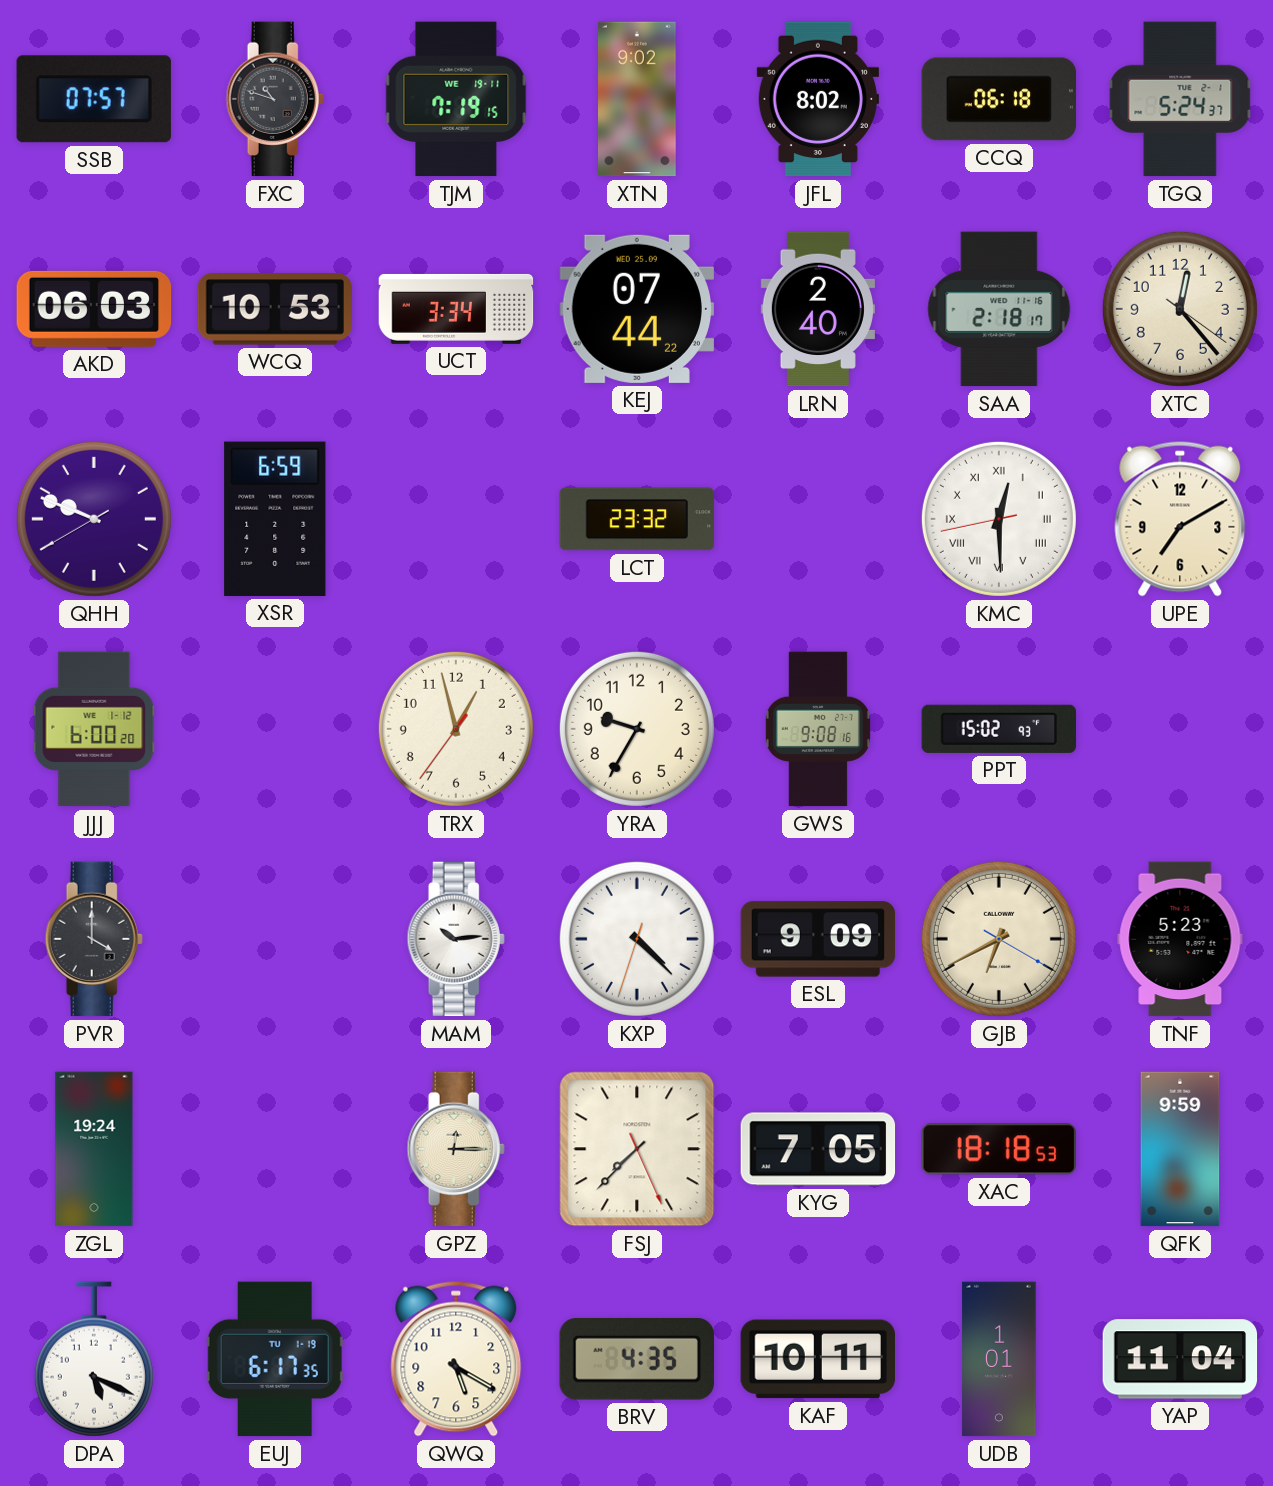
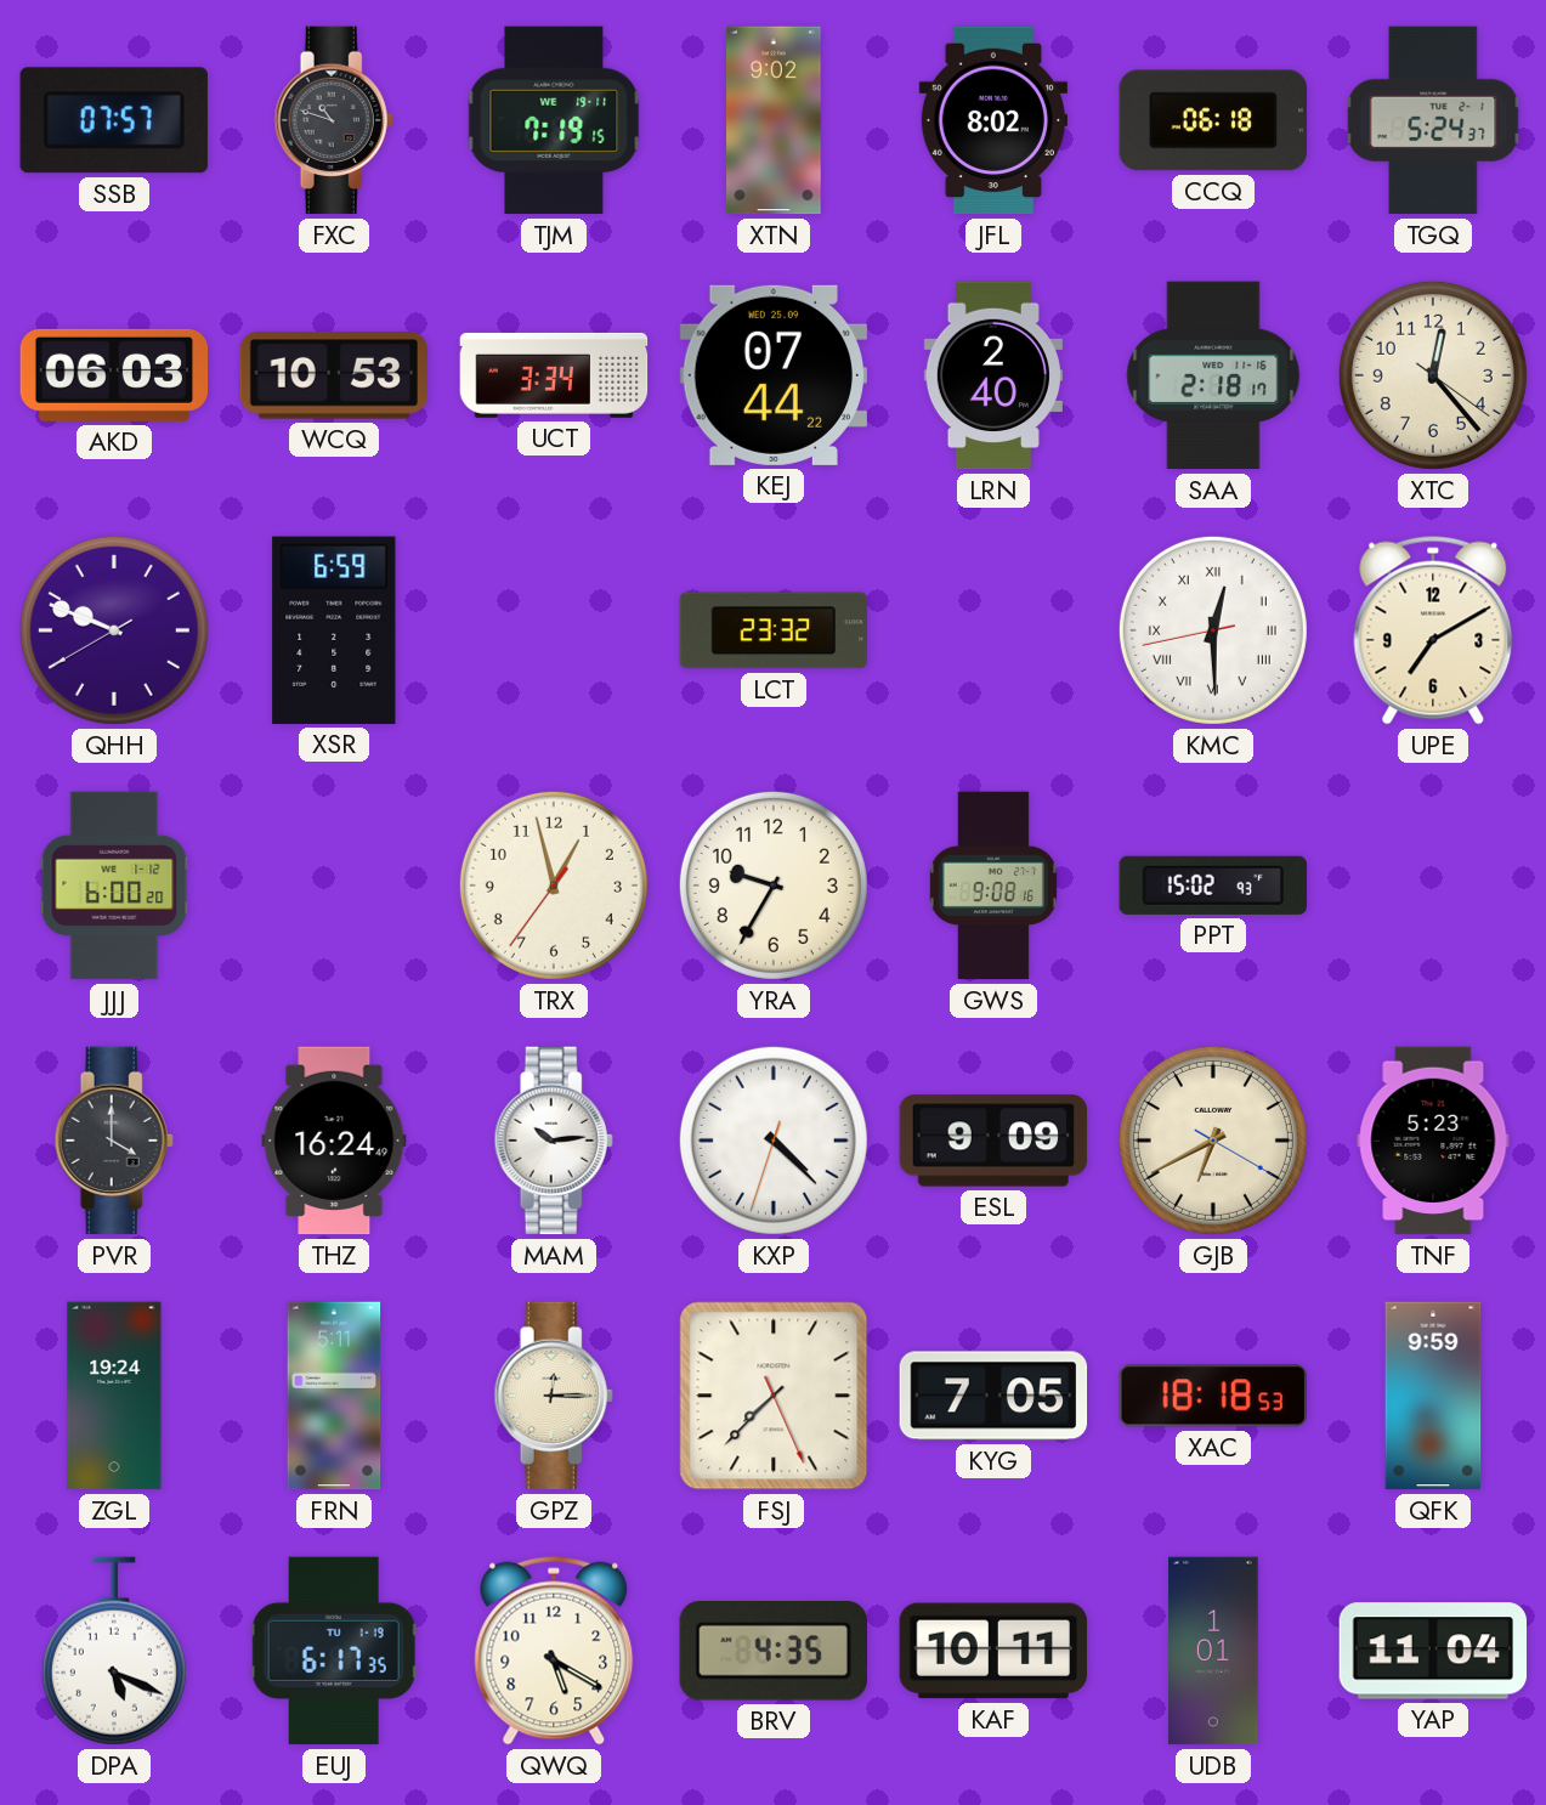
THZ: none -> 16:24
FRN: none -> 5:11
